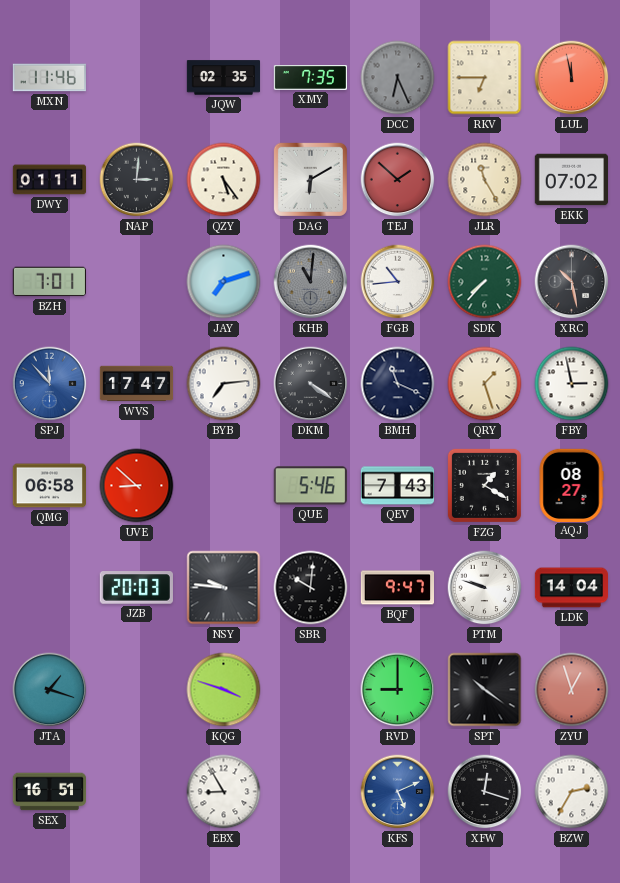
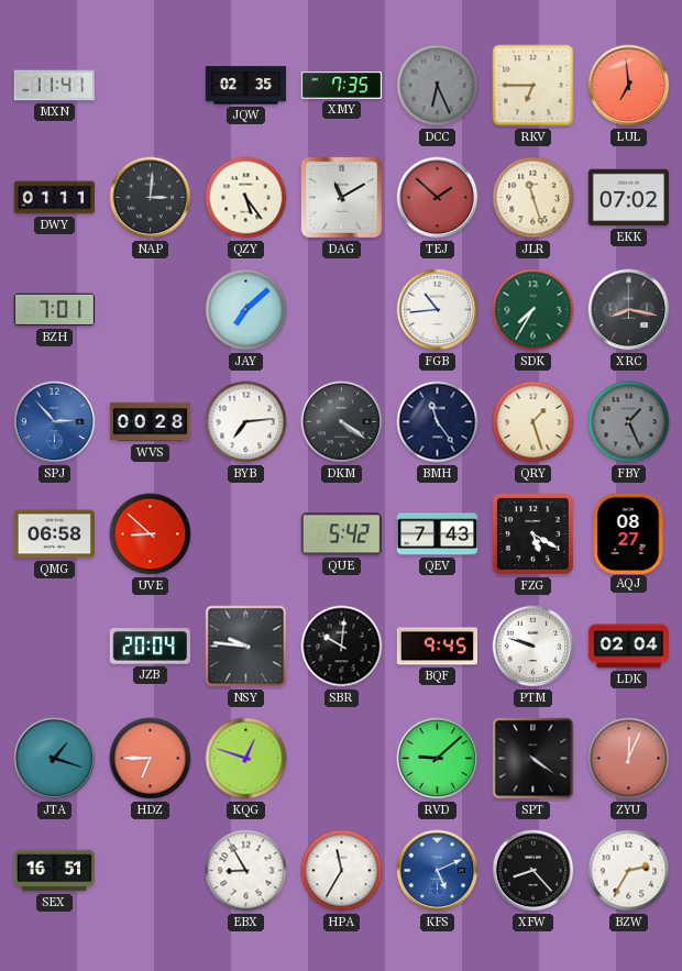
MXN: 11:46 -> 11:41
LUL: 11:58 -> 6:59
DAG: 6:10 -> 11:10
JLR: 11:25 -> 11:27
JAY: 7:12 -> 7:08
KHB: 11:01 -> none
SDK: 7:37 -> 7:35
XRC: 10:28 -> 8:17
SPJ: 11:53 -> 2:53
WVS: 17:47 -> 00:28
BMH: 11:19 -> 11:24
FBY: 2:58 -> 1:26
FBY dial: white -> grey
QUE: 5:46 -> 5:42
FZG: 1:20 -> 5:20
JZB: 20:03 -> 20:04
BQF: 9:47 -> 9:45
LDK: 14:04 -> 02:04
HDZ: none -> 6:45
KQG: 3:48 -> 12:48
RVD: 9:00 -> 9:08
SPT: 10:21 -> 4:21
ZYU: 12:57 -> 12:04
HPA: none -> 11:35
XFW: 12:18 -> 8:23
